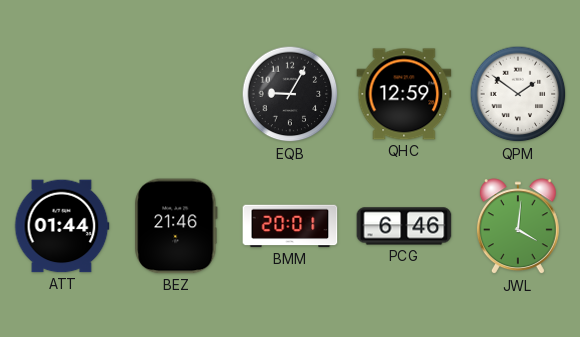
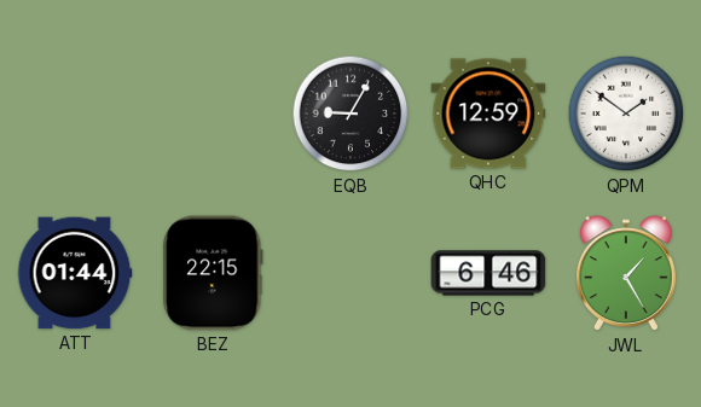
BEZ: 21:46 -> 22:15
BMM: 20:01 -> none
JWL: 4:01 -> 1:25
